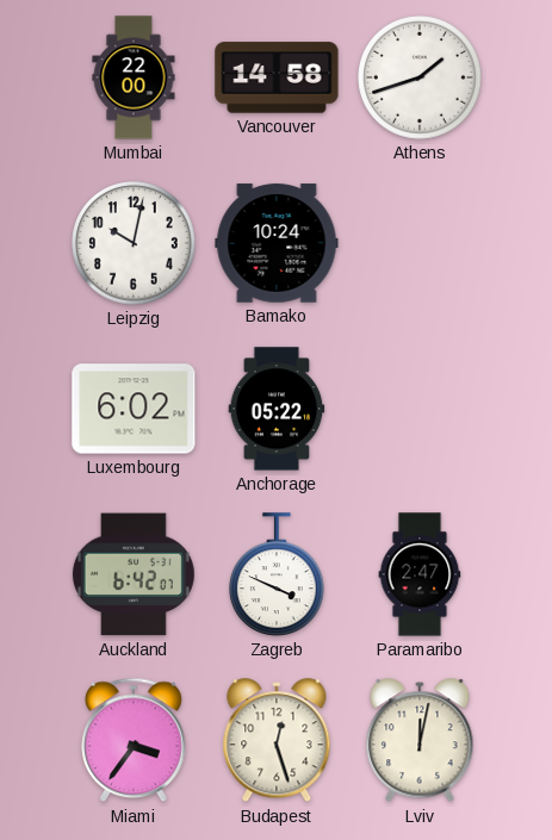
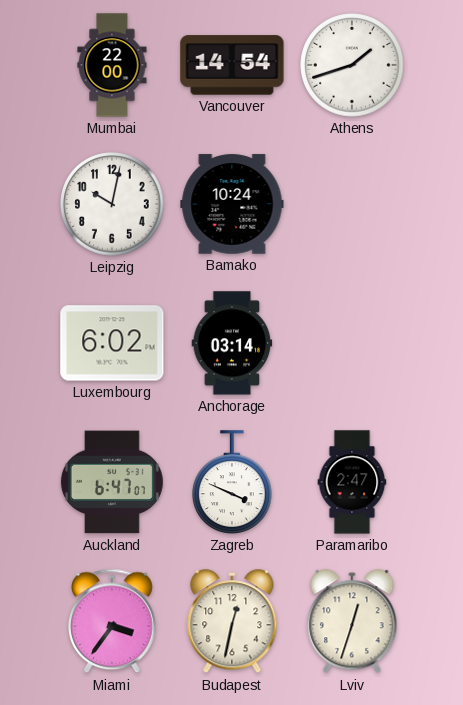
Vancouver: 14:58 -> 14:54
Anchorage: 05:22 -> 03:14
Auckland: 6:42 -> 6:47
Budapest: 12:27 -> 12:32
Lviv: 12:02 -> 12:33
